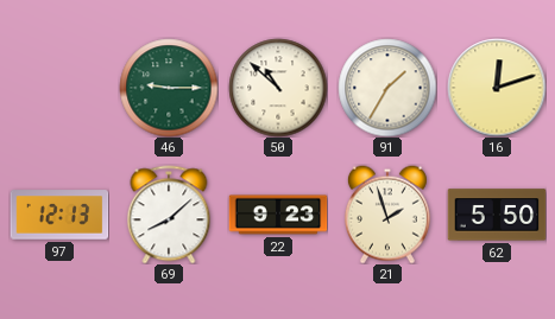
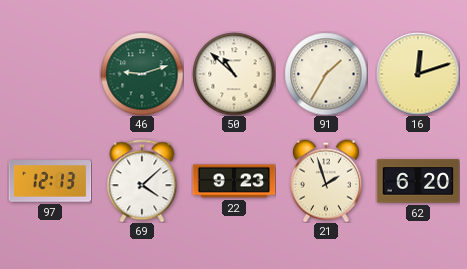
46: 9:15 -> 9:12
69: 8:08 -> 4:08
62: 5:50 -> 6:20
